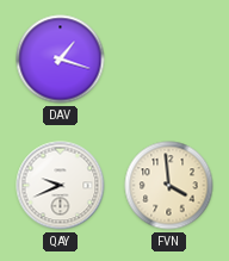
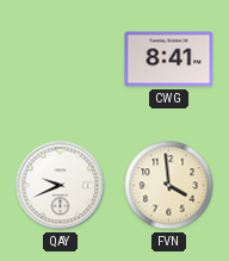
DAV: 1:18 -> none
CWG: none -> 8:41
